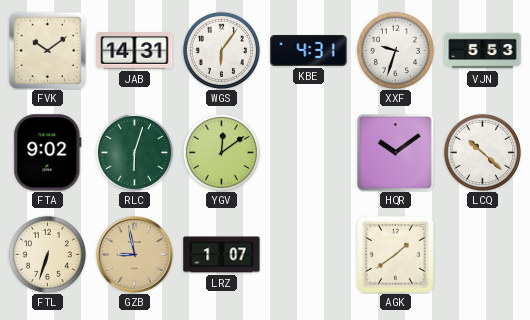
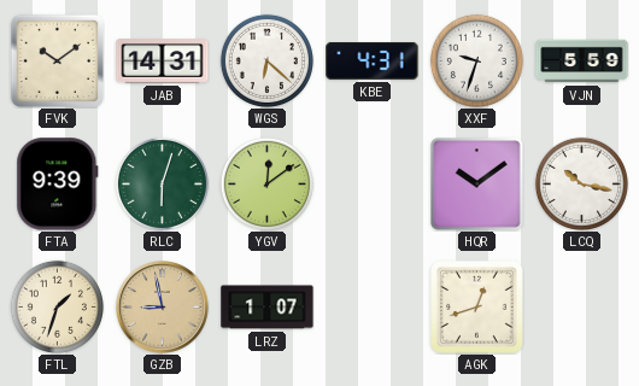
WGS: 6:06 -> 6:22
VJN: 5:53 -> 5:59
FTA: 9:02 -> 9:39
LCQ: 10:22 -> 10:17
FTL: 6:33 -> 1:33
AGK: 1:39 -> 12:42
